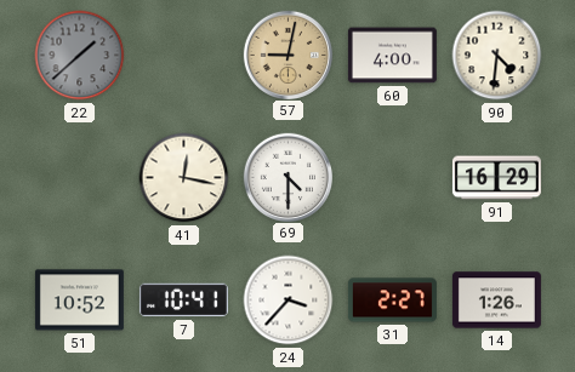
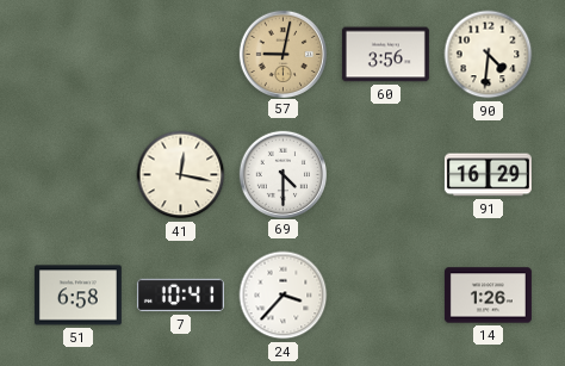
22: 1:38 -> none
60: 4:00 -> 3:56
51: 10:52 -> 6:58
31: 2:27 -> none
